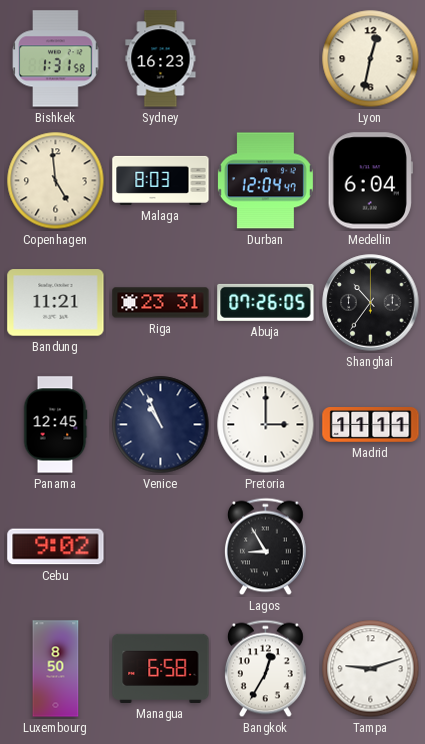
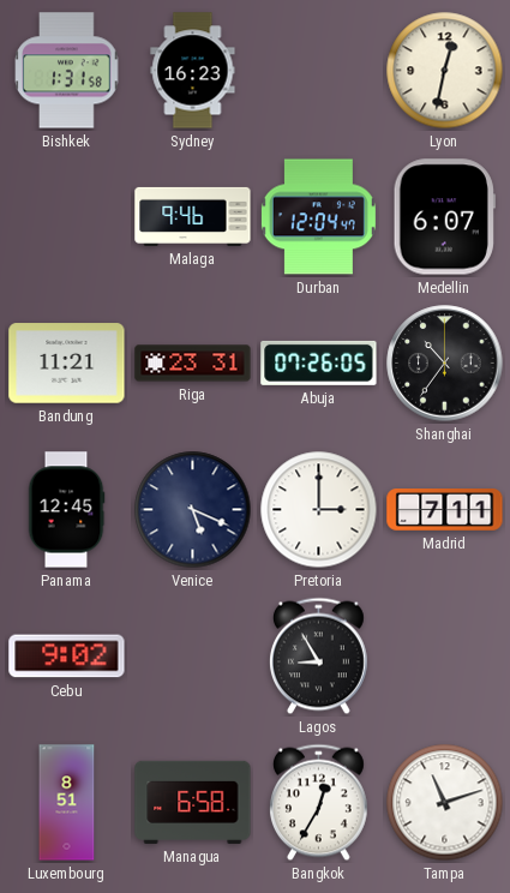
Copenhagen: 4:59 -> none
Malaga: 8:03 -> 9:46
Medellin: 6:04 -> 6:07
Venice: 10:56 -> 5:19
Madrid: 11:11 -> 7:11
Luxembourg: 8:50 -> 8:51
Tampa: 9:12 -> 11:12
